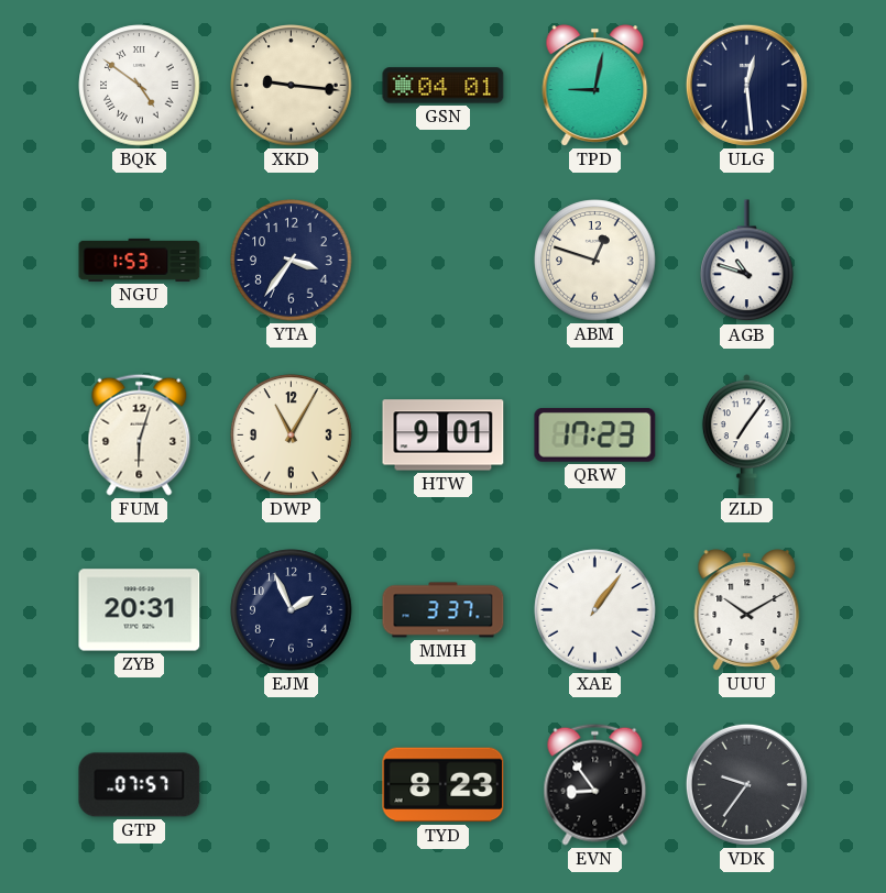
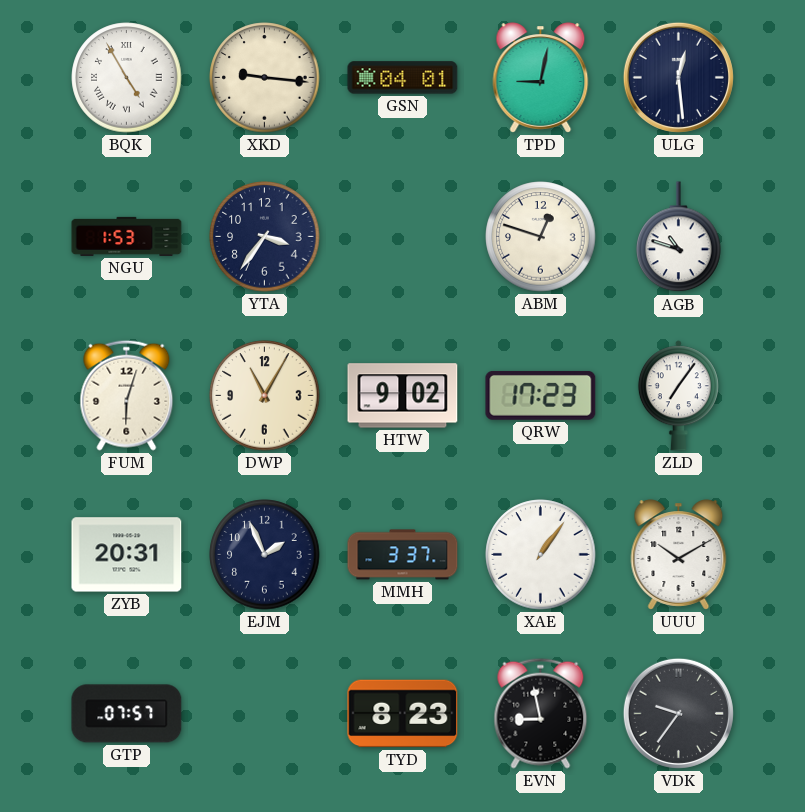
BQK: 4:51 -> 4:55
HTW: 9:01 -> 9:02
EVN: 8:54 -> 8:58
